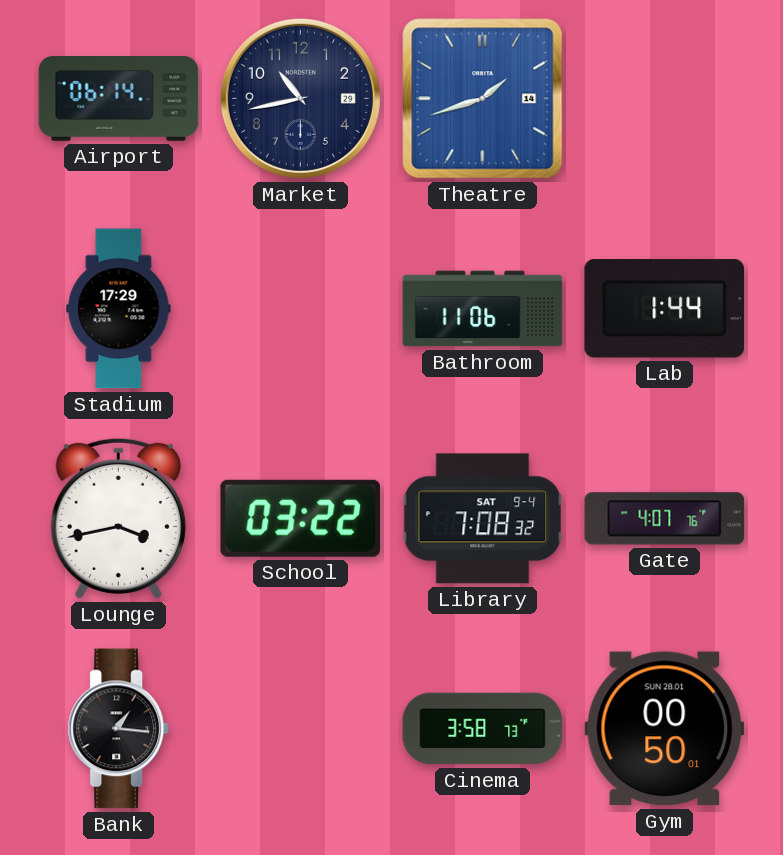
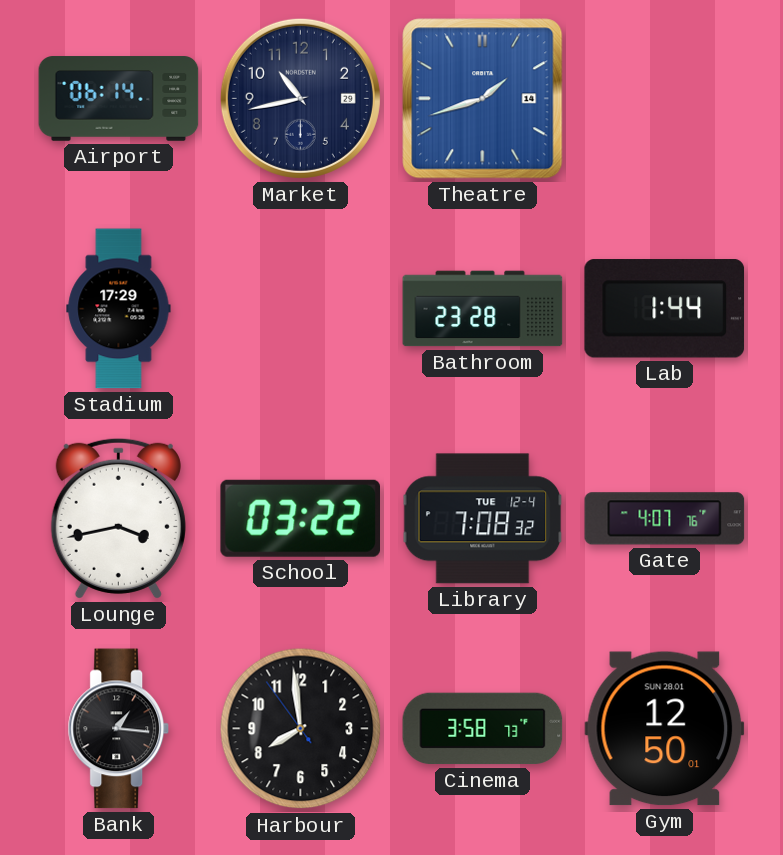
Bathroom: 11:06 -> 23:28
Library date: SAT 9-4 -> TUE 12-4
Harbour: none -> 7:58
Gym: 00:50 -> 12:50
